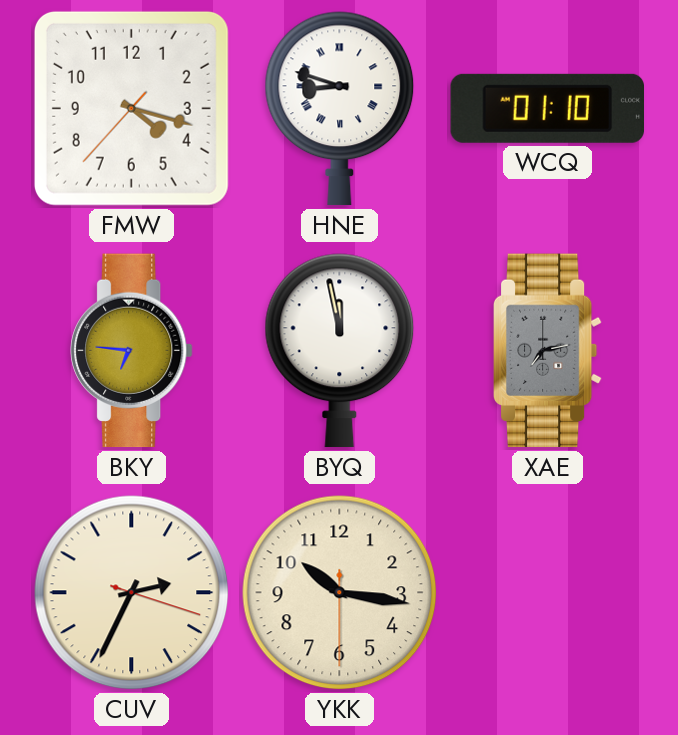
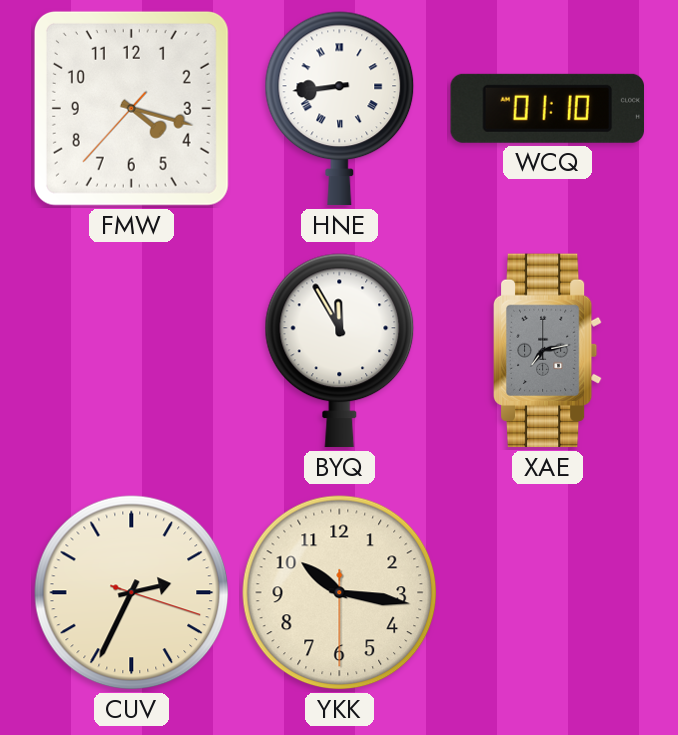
HNE: 8:48 -> 8:44
BKY: 6:46 -> none
BYQ: 11:58 -> 11:55
